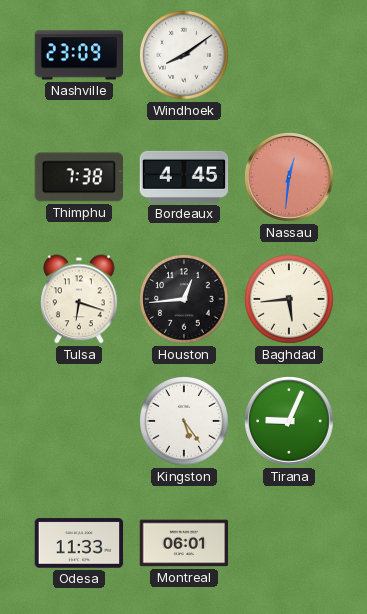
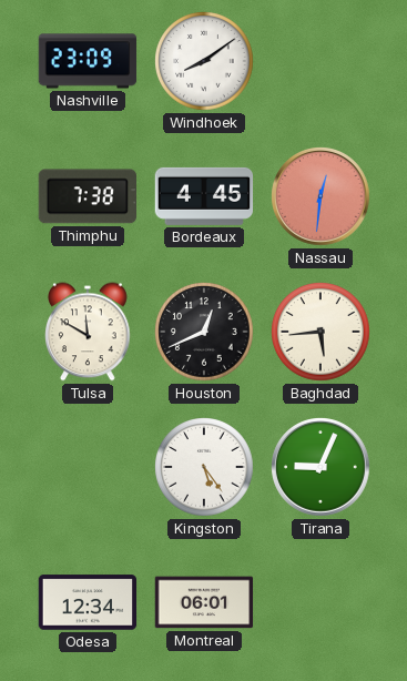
Tulsa: 6:18 -> 11:50
Houston: 12:44 -> 12:41
Odesa: 11:33 -> 12:34
